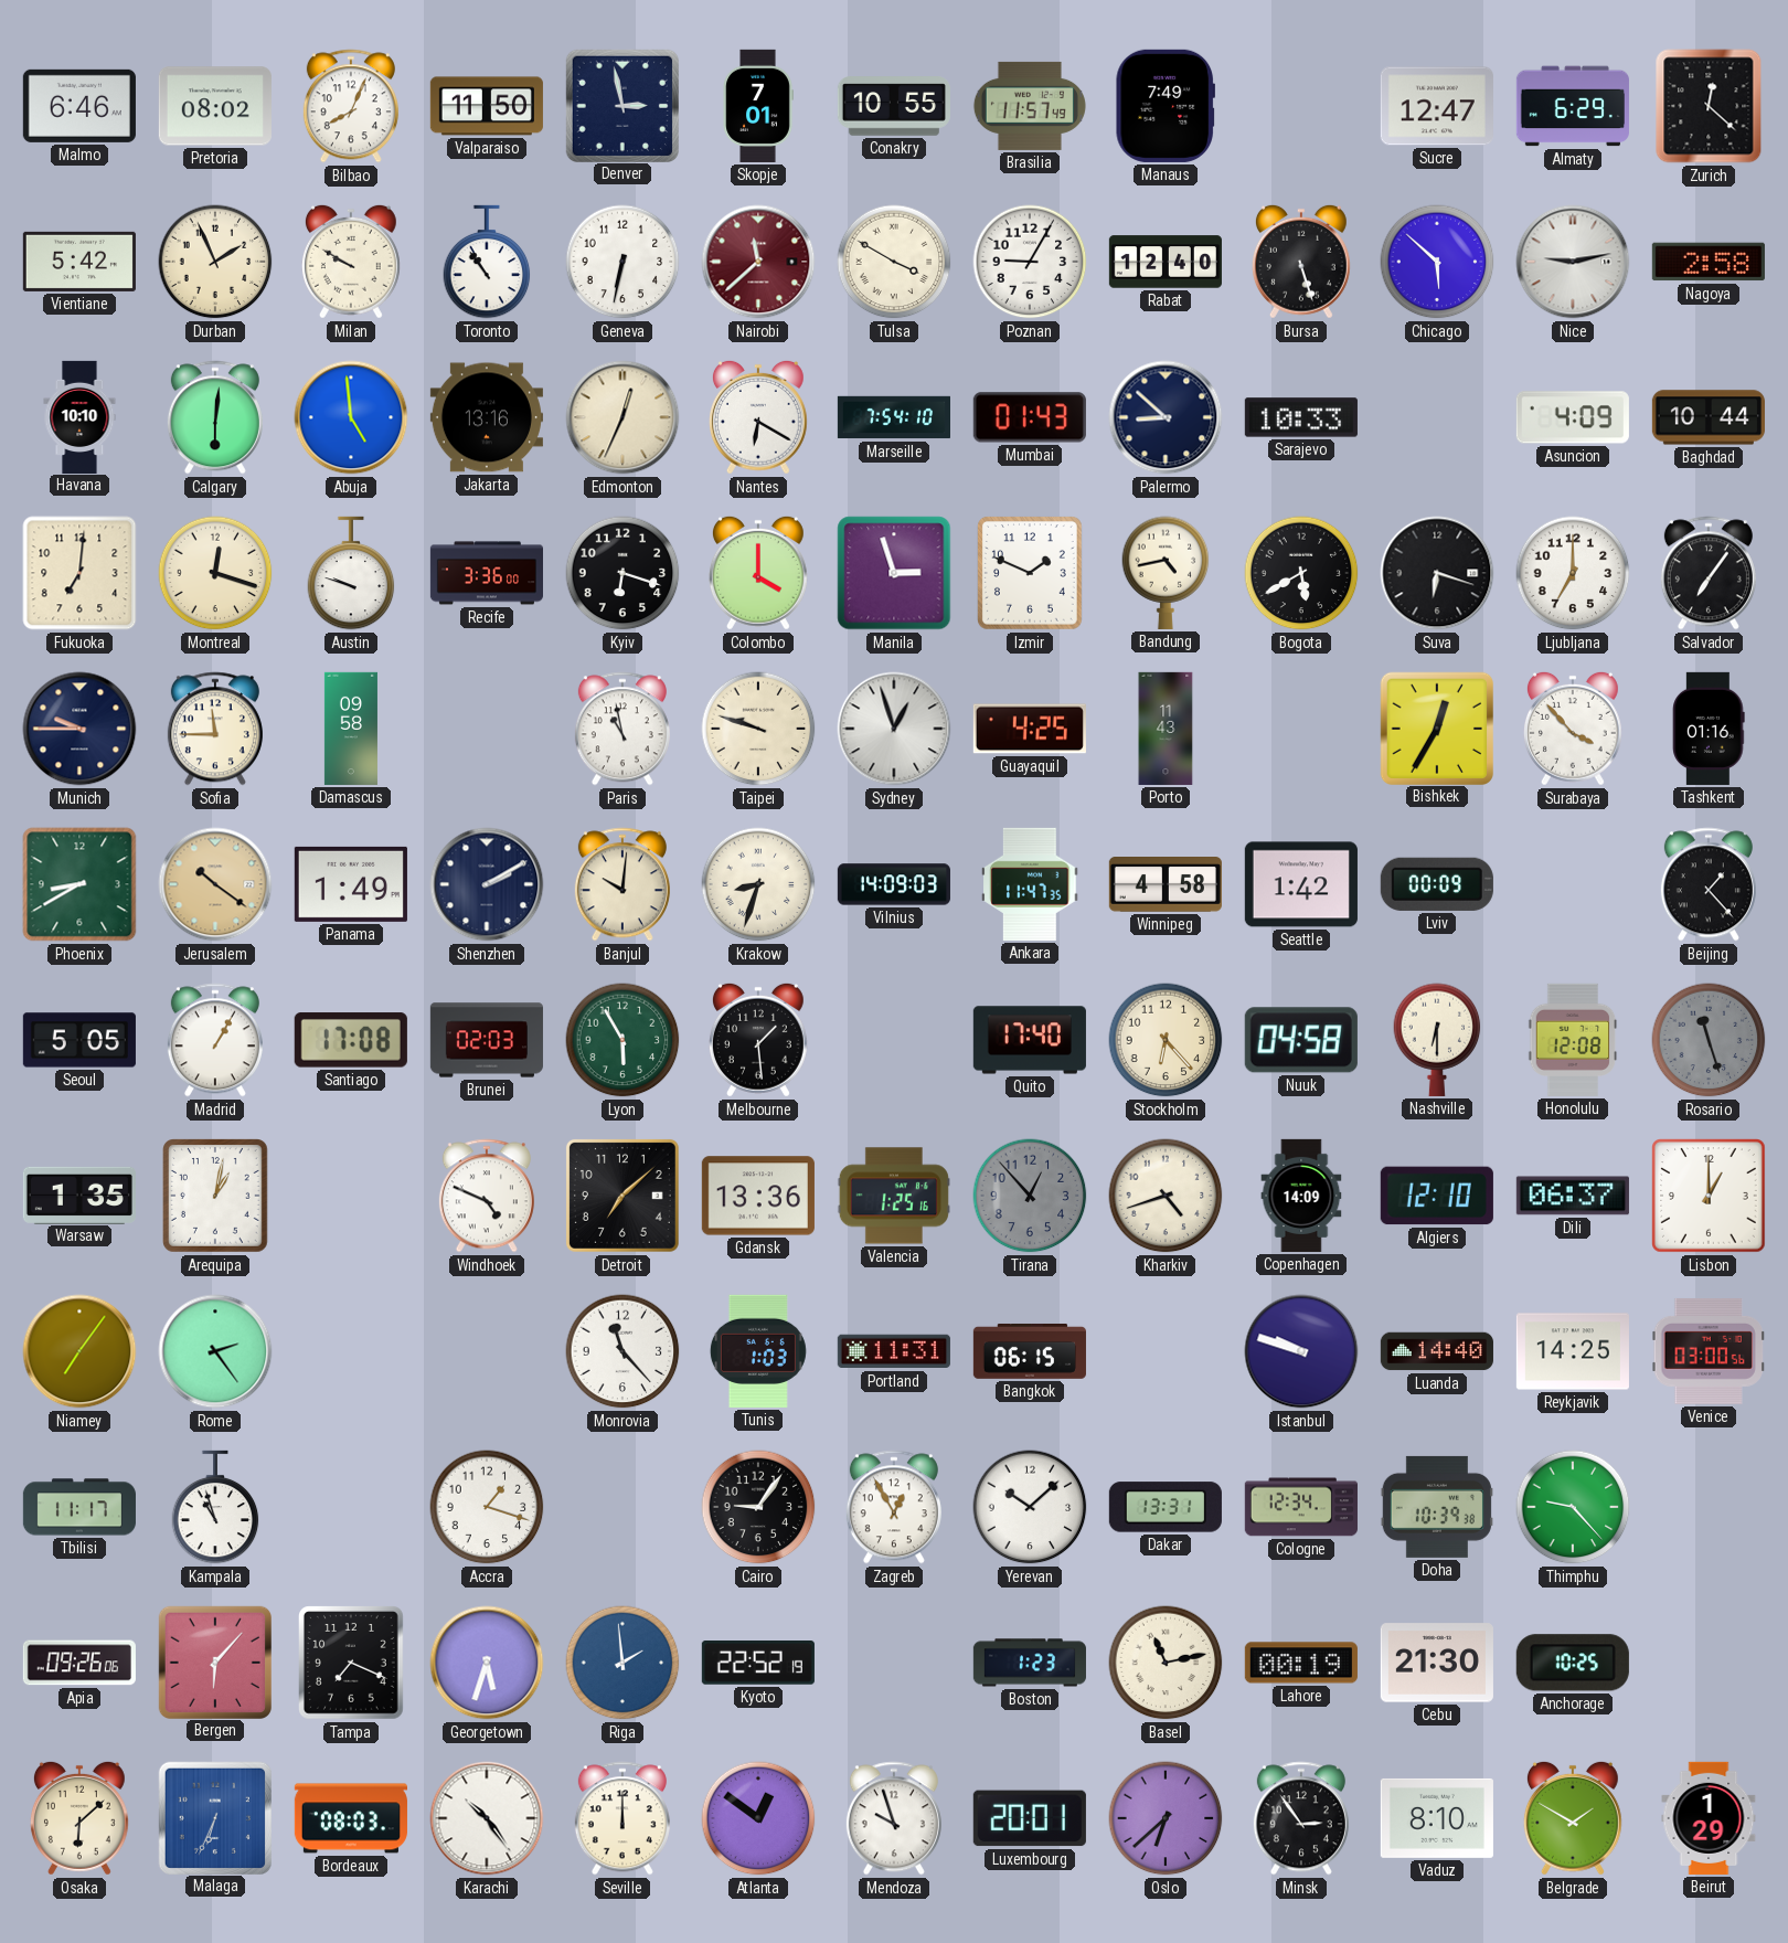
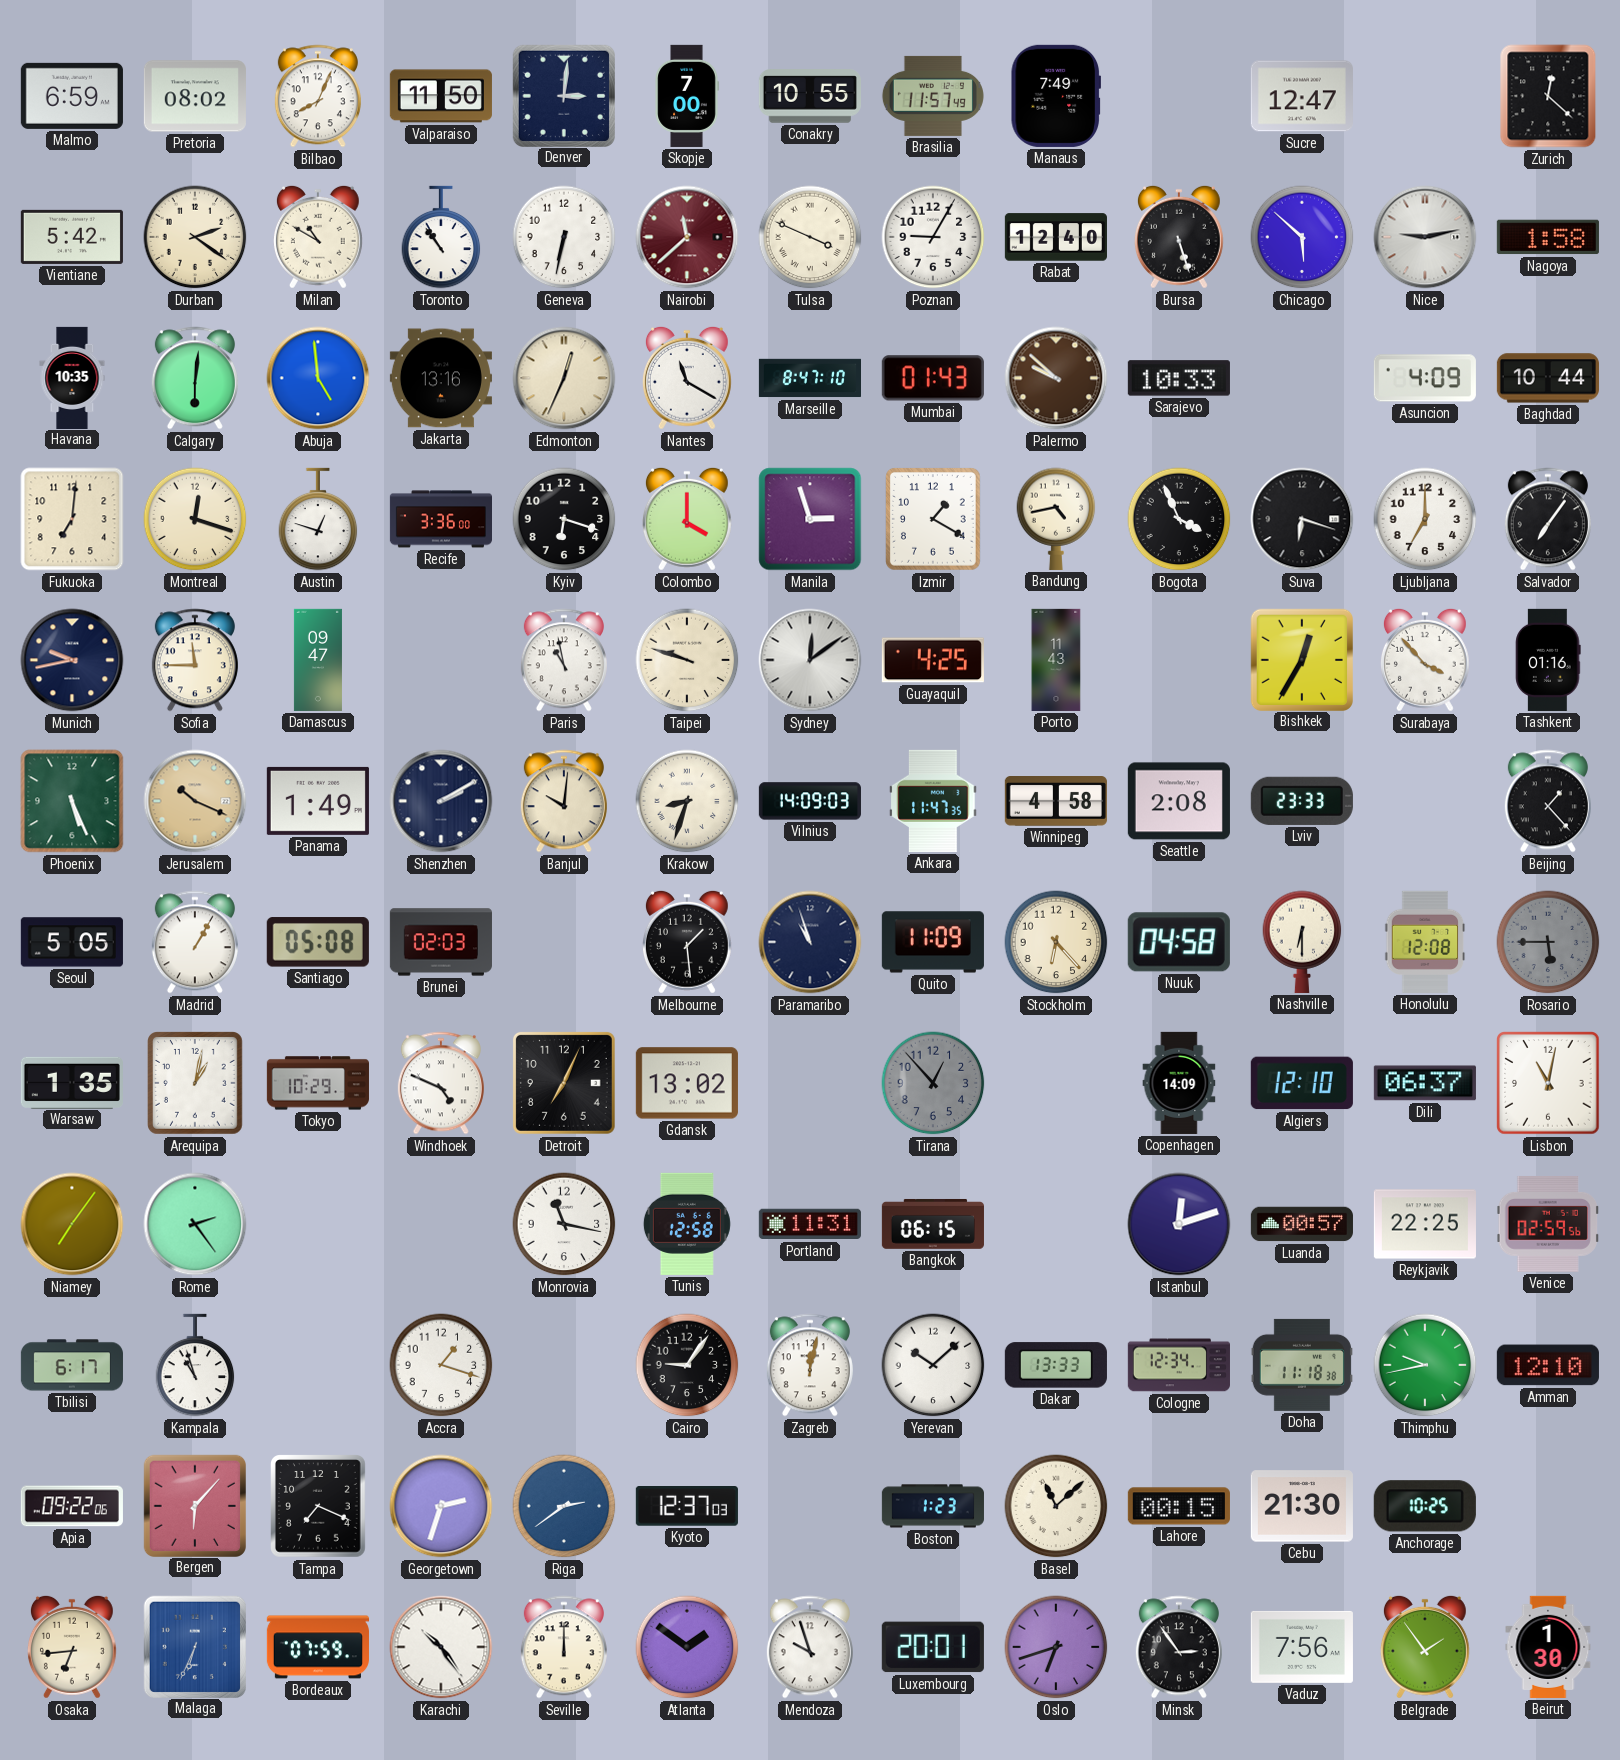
Malmo: 6:46 -> 6:59
Denver: 2:58 -> 3:01
Skopje: 7:01 -> 7:00
Almaty: 6:29 -> none
Durban: 1:56 -> 2:21
Milan: 9:50 -> 10:50
Tulsa: 3:50 -> 3:49
Nagoya: 2:58 -> 1:58
Havana: 10:10 -> 10:35
Nantes: 6:20 -> 11:20
Marseille: 7:54 -> 8:47
Palermo: 8:52 -> 9:52
Palermo dial: navy -> brown
Austin: 9:48 -> 12:48
Izmir: 1:49 -> 1:20
Bogota: 5:40 -> 3:56
Munich: 9:45 -> 9:43
Damascus: 09:58 -> 09:47
Sydney: 12:57 -> 12:09
Phoenix: 8:40 -> 5:26
Jerusalem: 10:21 -> 10:19
Seattle: 1:42 -> 2:08
Lviv: 00:09 -> 23:33
Santiago: 17:08 -> 05:08
Lyon: 5:55 -> none
Paramaribo: none -> 10:57
Quito: 17:40 -> 11:09
Rosario: 11:27 -> 5:45
Tokyo: none -> 10:29
Detroit: 7:08 -> 7:04
Gdansk: 13:36 -> 13:02
Valencia: 1:25 -> none
Kharkiv: 4:42 -> none
Lisbon: 1:00 -> 11:02
Monrovia: 11:23 -> 11:17
Tunis: 1:03 -> 12:58
Istanbul: 9:48 -> 12:12
Luanda: 14:40 -> 00:57
Reykjavik: 14:25 -> 22:25
Venice: 03:00 -> 02:59
Tbilisi: 11:17 -> 6:17
Zagreb: 12:55 -> 12:02
Dakar: 13:31 -> 13:33
Doha: 10:39 -> 11:18
Thimphu: 9:23 -> 9:43
Amman: none -> 12:10
Apia: 09:26 -> 09:22
Georgetown: 5:33 -> 2:33
Riga: 1:59 -> 2:39
Kyoto: 22:52 -> 12:37
Basel: 11:13 -> 11:08
Lahore: 00:19 -> 00:15
Osaka: 6:08 -> 6:44
Bordeaux: 08:03 -> 07:59
Atlanta: 12:51 -> 1:51
Oslo: 6:38 -> 6:42
Vaduz: 8:10 -> 7:56
Belgrade: 1:50 -> 1:54
Beirut: 1:29 -> 1:30
